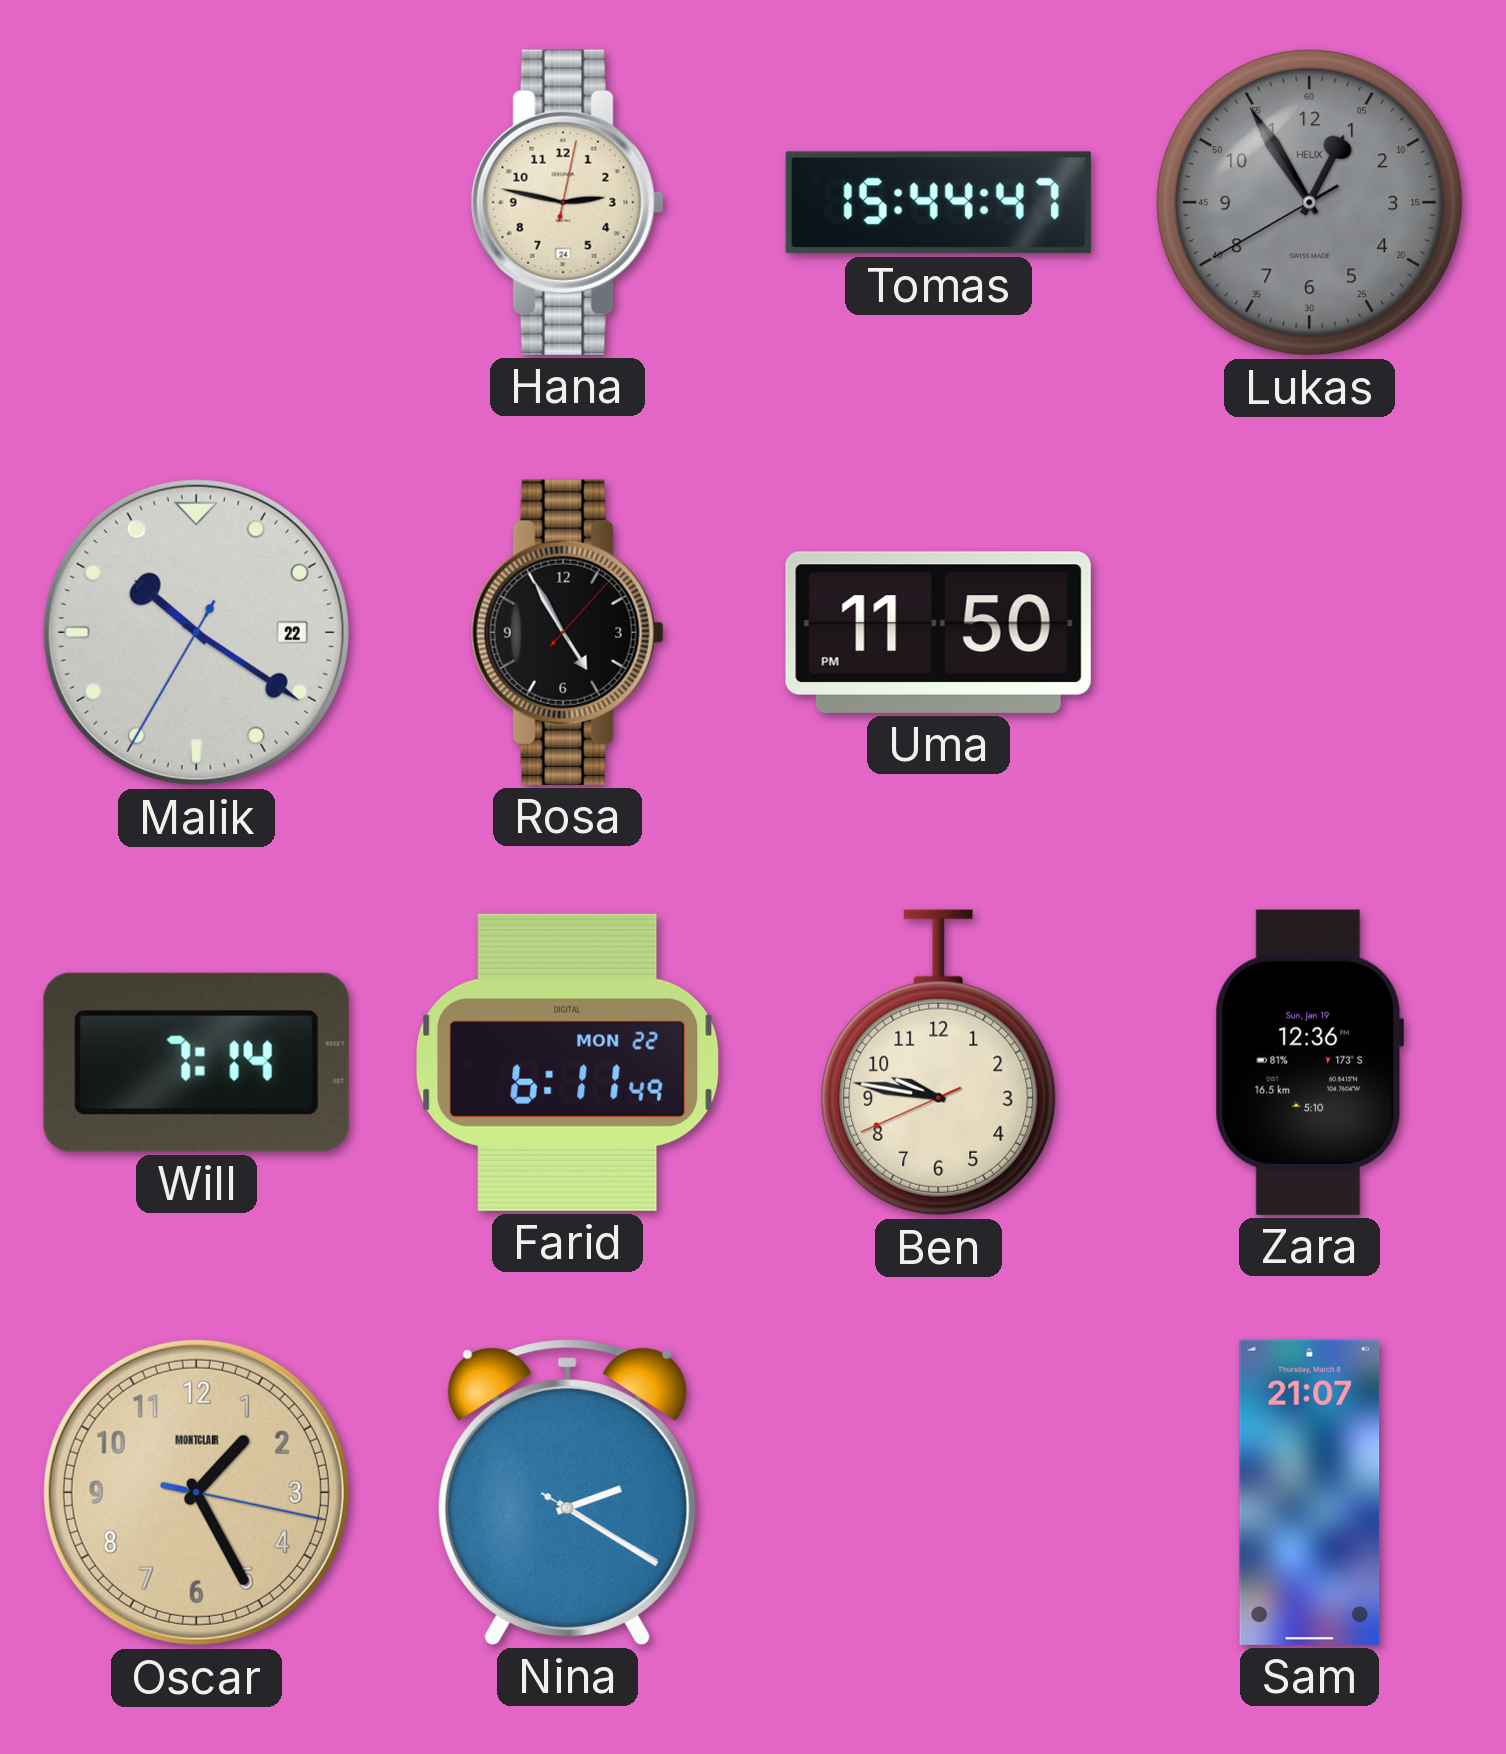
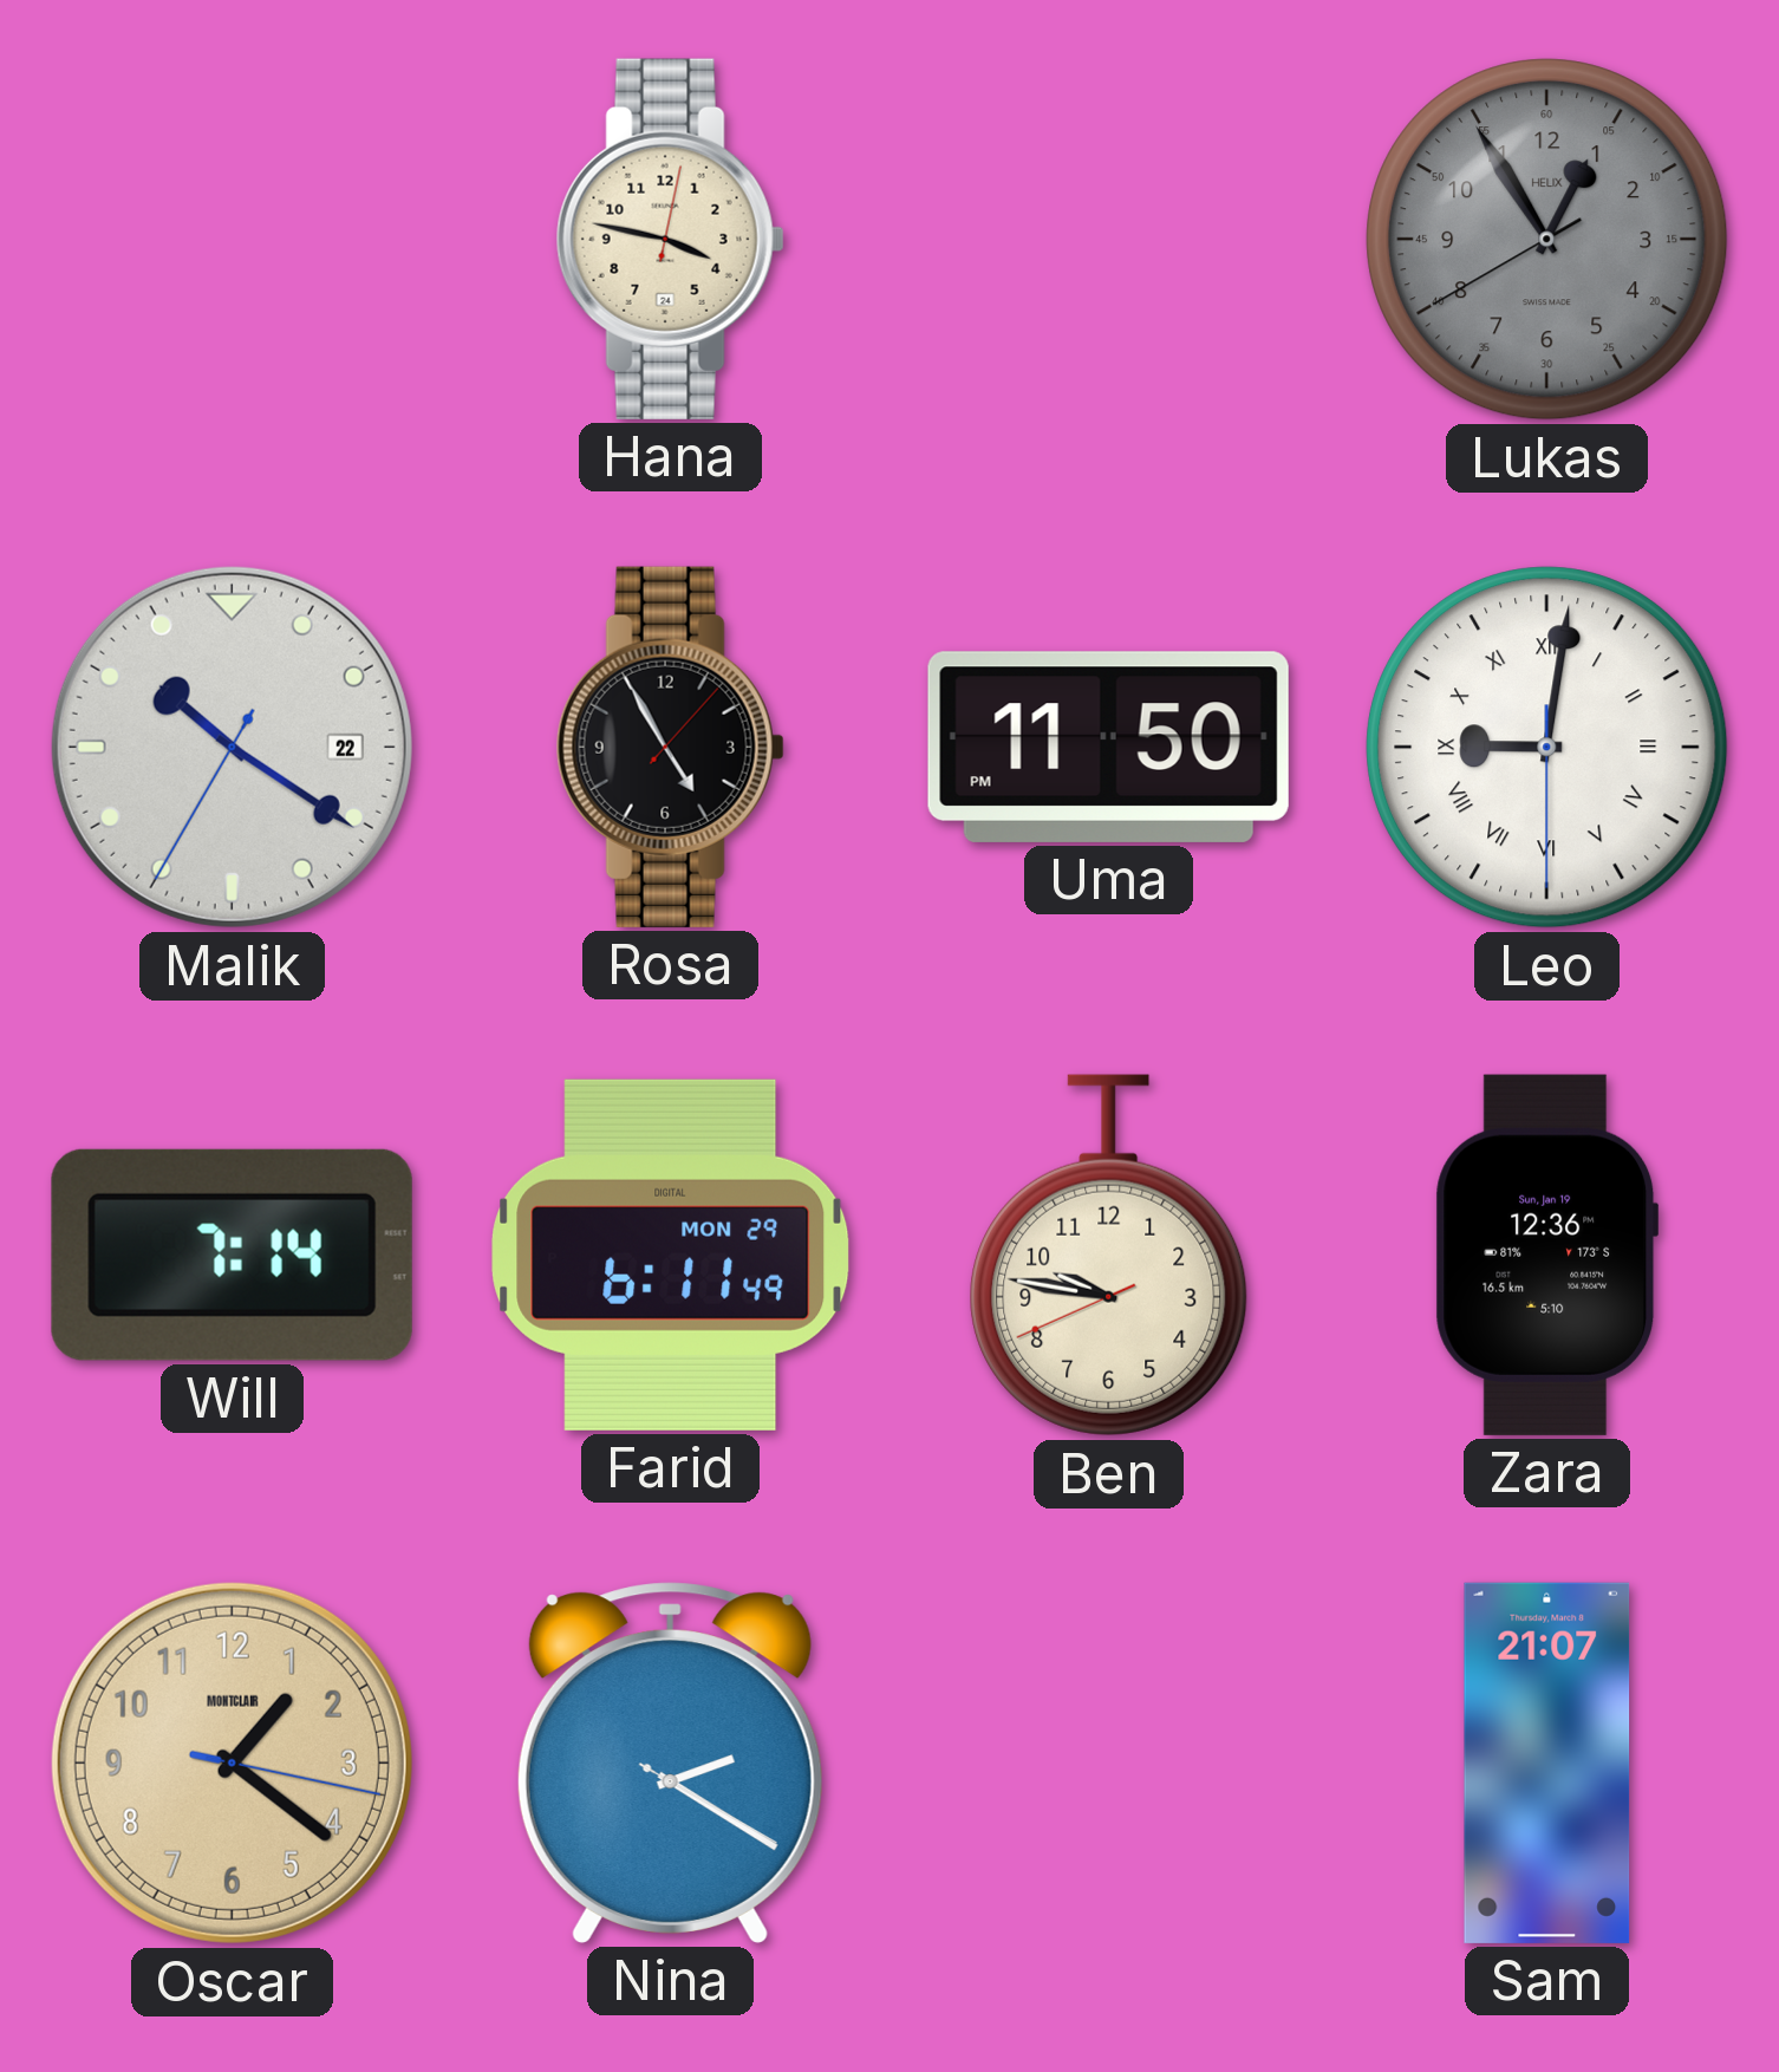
Hana: 2:47 -> 3:47
Tomas: 15:44 -> none
Leo: none -> 9:01
Farid date: MON 22 -> MON 29
Oscar: 1:25 -> 1:21
